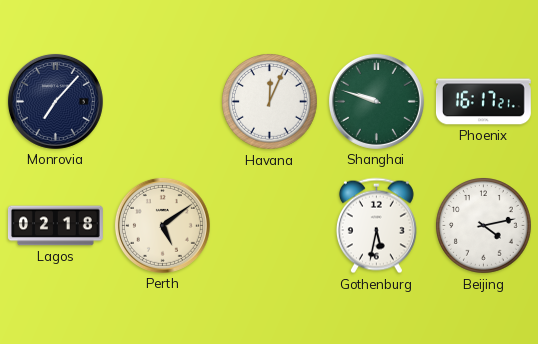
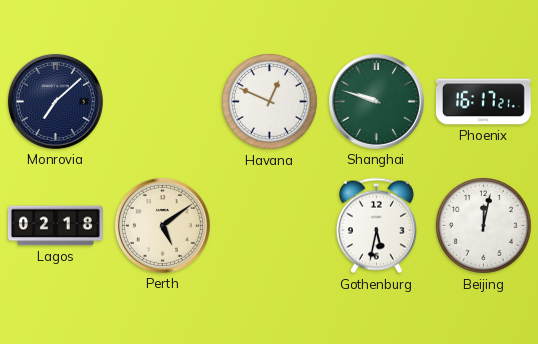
Monrovia: 7:07 -> 7:08
Havana: 12:04 -> 12:49
Beijing: 4:13 -> 12:02
